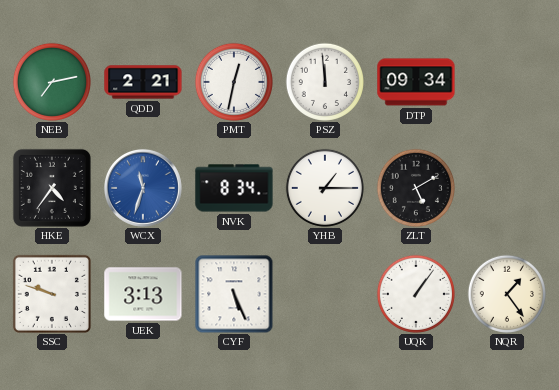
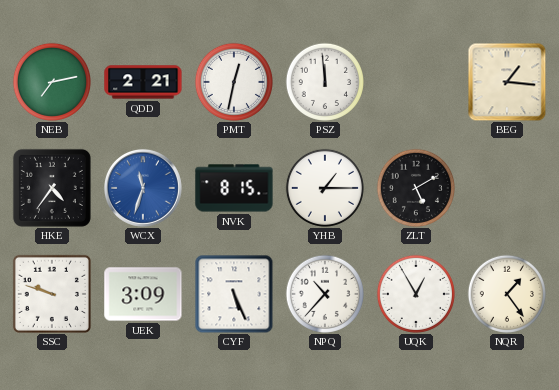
DTP: 09:34 -> none
BEG: none -> 1:16
NVK: 8:34 -> 8:15
UEK: 3:13 -> 3:09
NPQ: none -> 10:37
UQK: 1:06 -> 12:55
